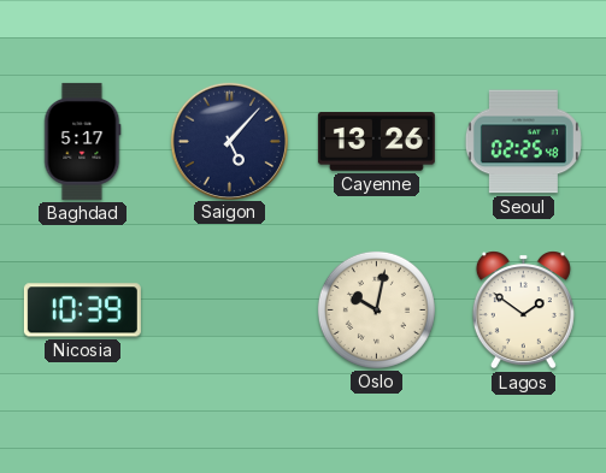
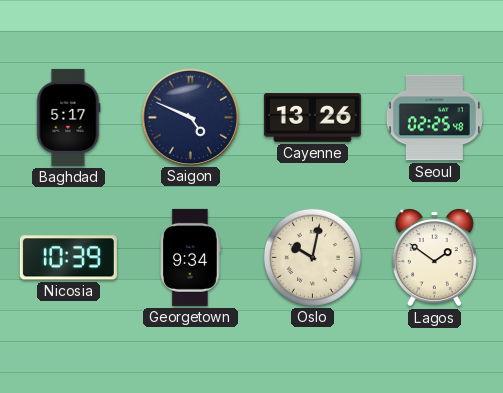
Saigon: 5:07 -> 4:49
Georgetown: none -> 9:34
